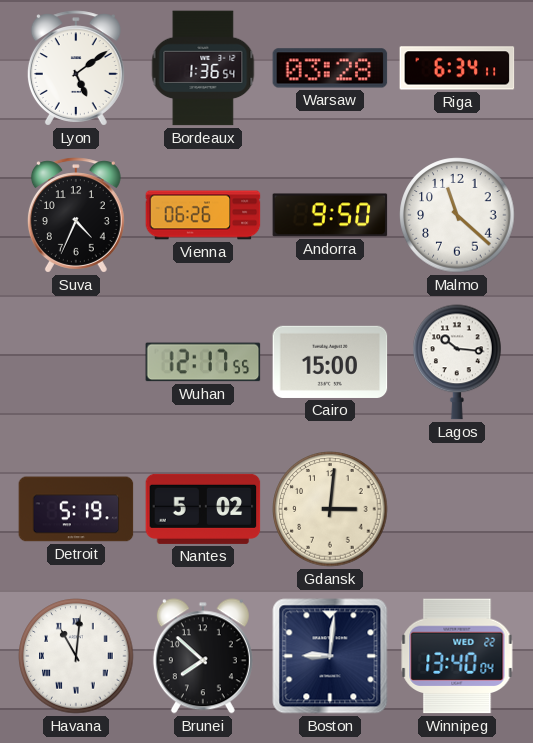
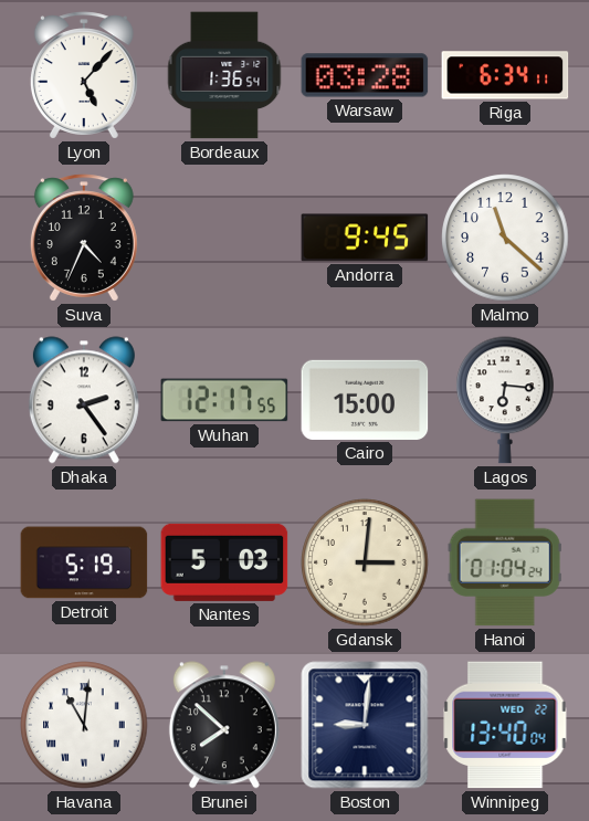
Lyon: 5:09 -> 5:07
Vienna: 06:26 -> none
Andorra: 9:50 -> 9:45
Dhaka: none -> 2:24
Lagos: 10:16 -> 6:16
Nantes: 5:02 -> 5:03
Hanoi: none -> 01:04
